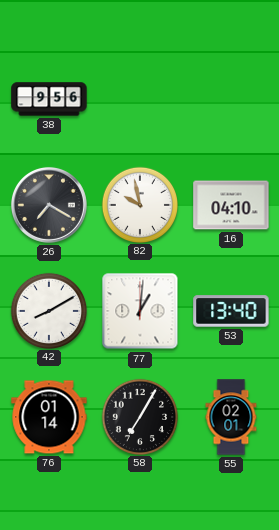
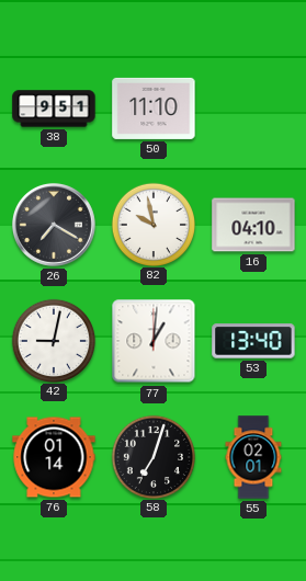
38: 9:56 -> 9:51
50: none -> 11:10
42: 8:10 -> 9:02
58: 7:05 -> 7:03
